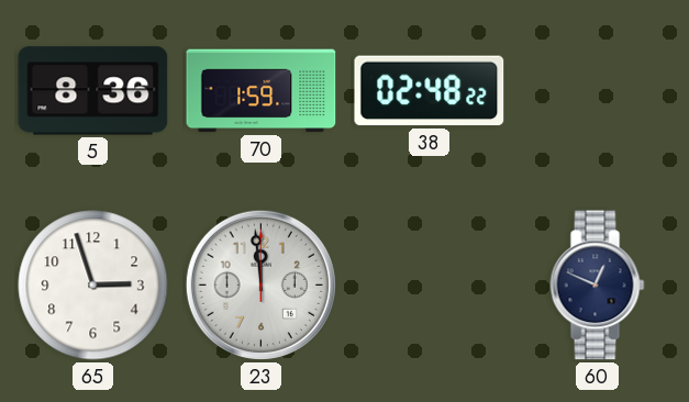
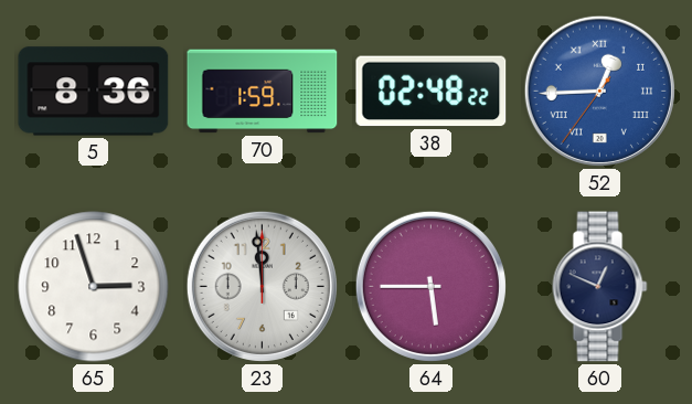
52: none -> 12:44
64: none -> 5:45
